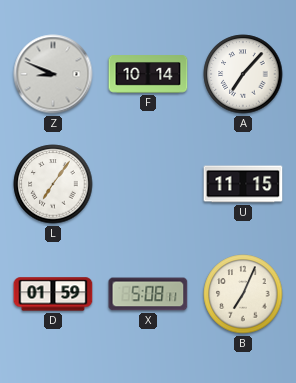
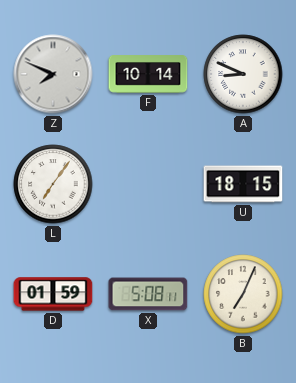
Z: 8:49 -> 7:49
A: 7:07 -> 8:49
U: 11:15 -> 18:15
